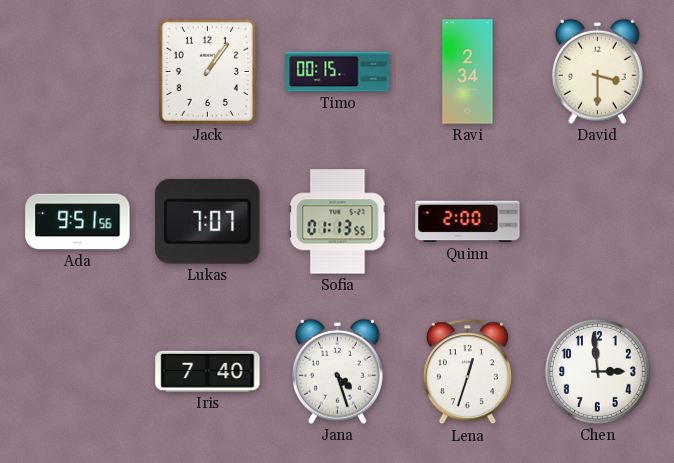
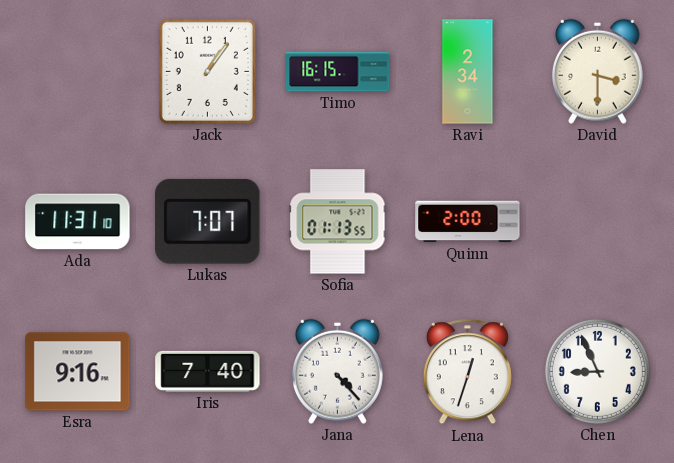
Timo: 00:15 -> 16:15
Ada: 9:51 -> 11:31
Esra: none -> 9:16
Jana: 4:27 -> 4:23
Chen: 2:59 -> 8:56
